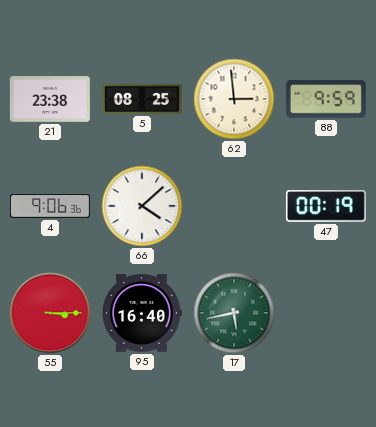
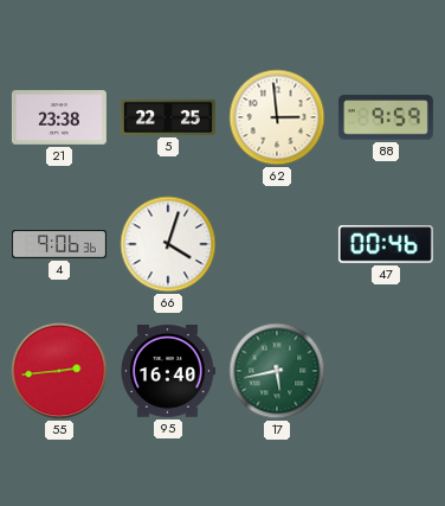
5: 08:25 -> 22:25
66: 4:08 -> 4:03
47: 00:19 -> 00:46
55: 3:15 -> 2:44
